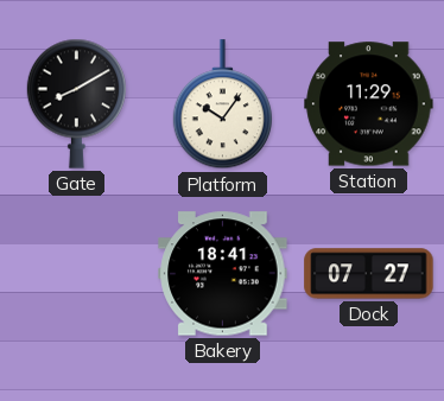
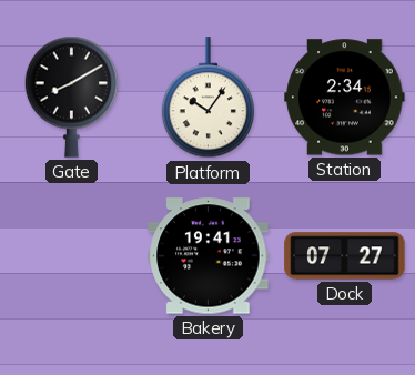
Station: 11:29 -> 2:34
Bakery: 18:41 -> 19:41
